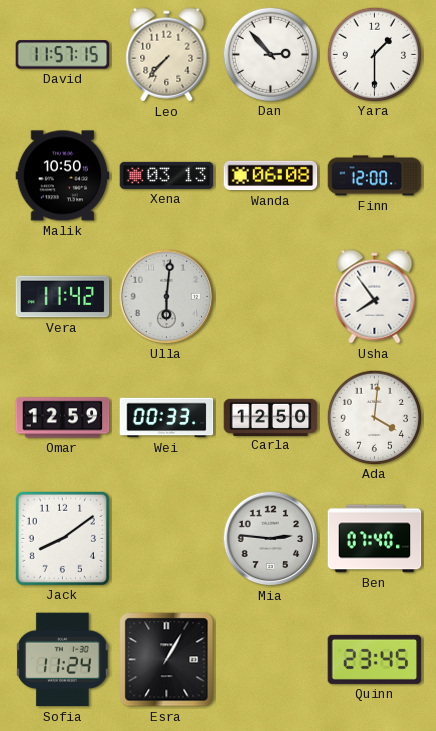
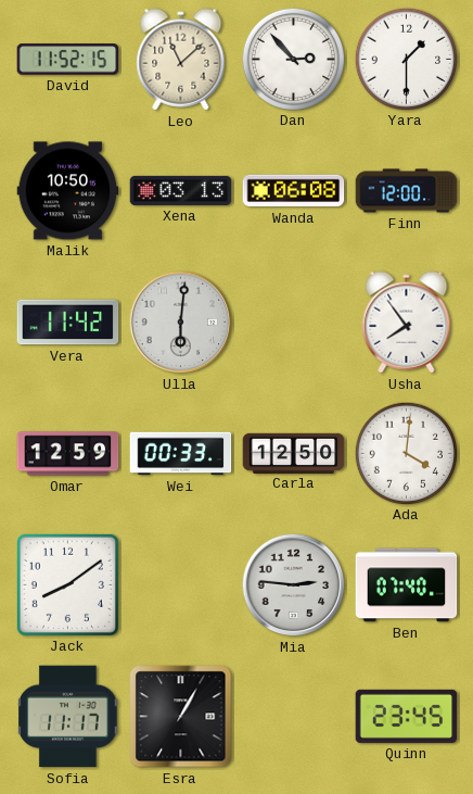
David: 11:57 -> 11:52
Leo: 7:37 -> 11:08
Sofia: 11:24 -> 11:17
